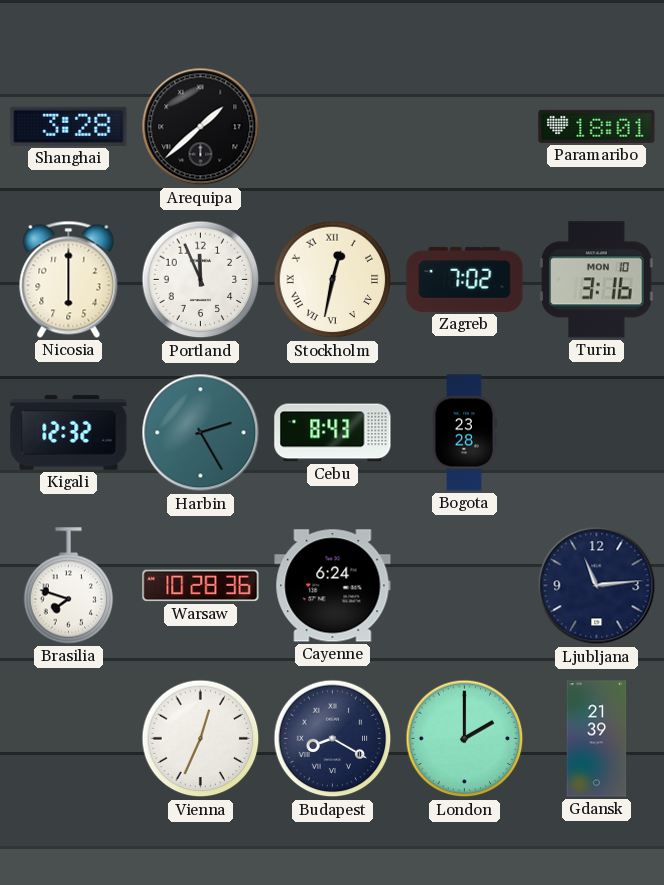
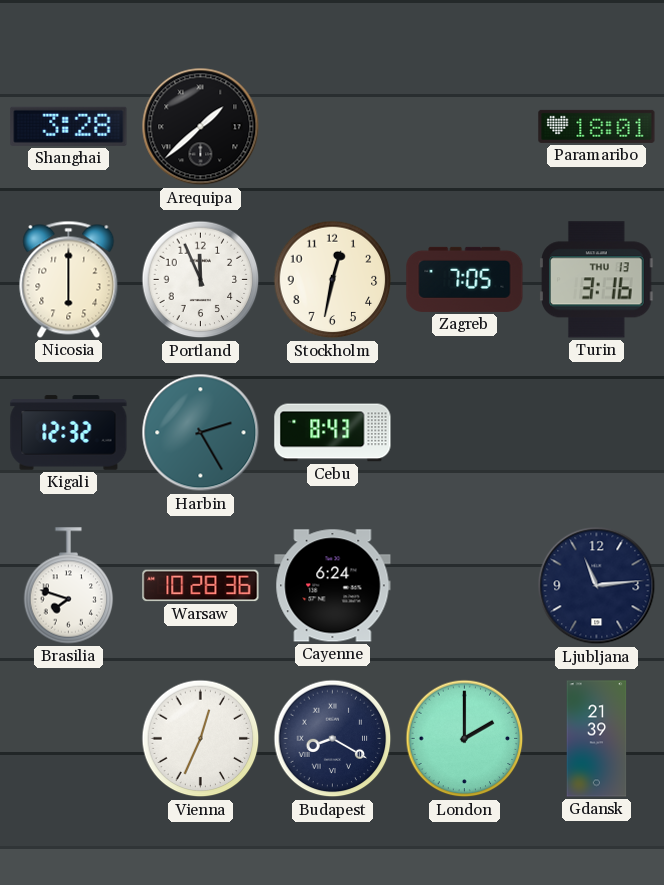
Stockholm numerals: Roman -> Arabic
Zagreb: 7:02 -> 7:05
Turin date: MON 10 -> THU 13
Bogota: 23:28 -> none
